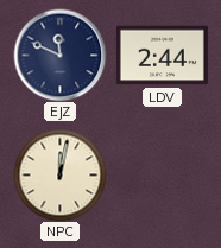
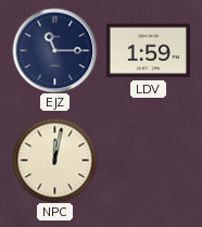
EJZ: 11:49 -> 11:15
LDV: 2:44 -> 1:59
